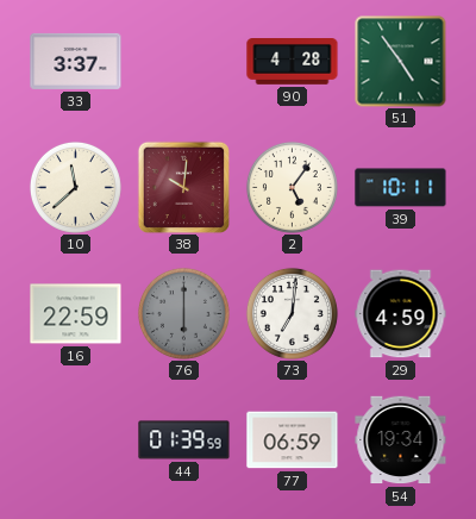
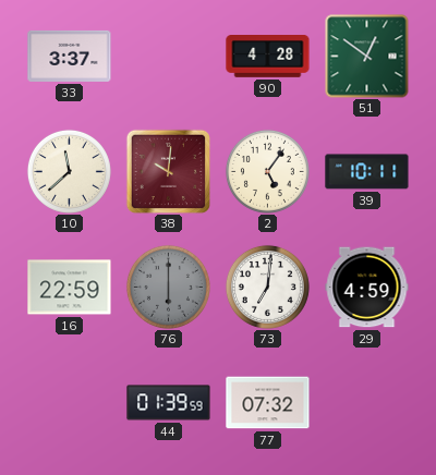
51: 4:54 -> 12:51
77: 06:59 -> 07:32
54: 19:34 -> none
